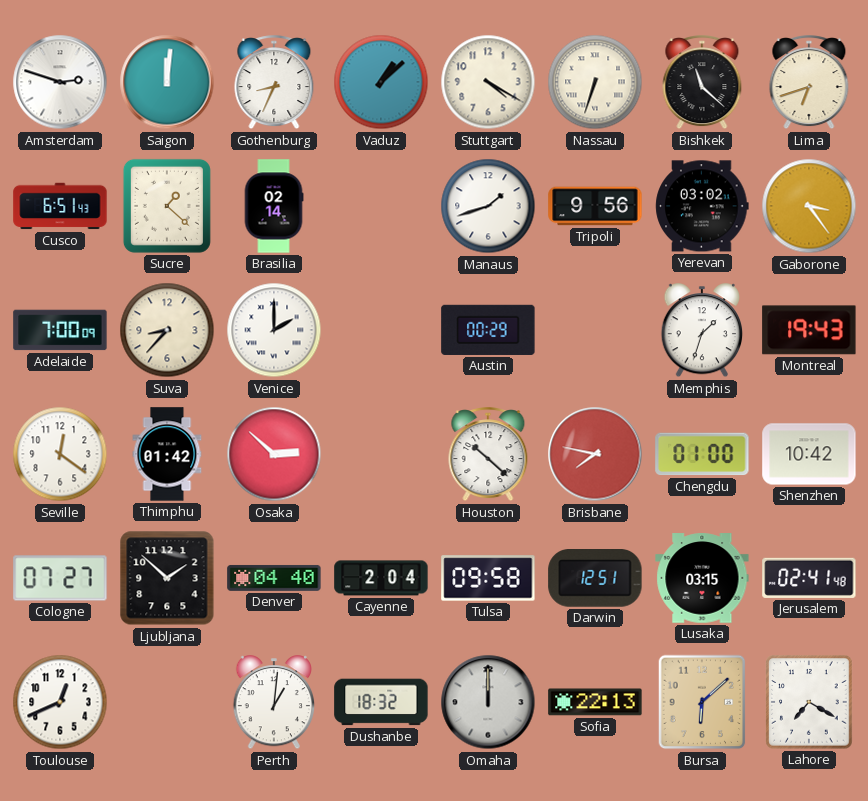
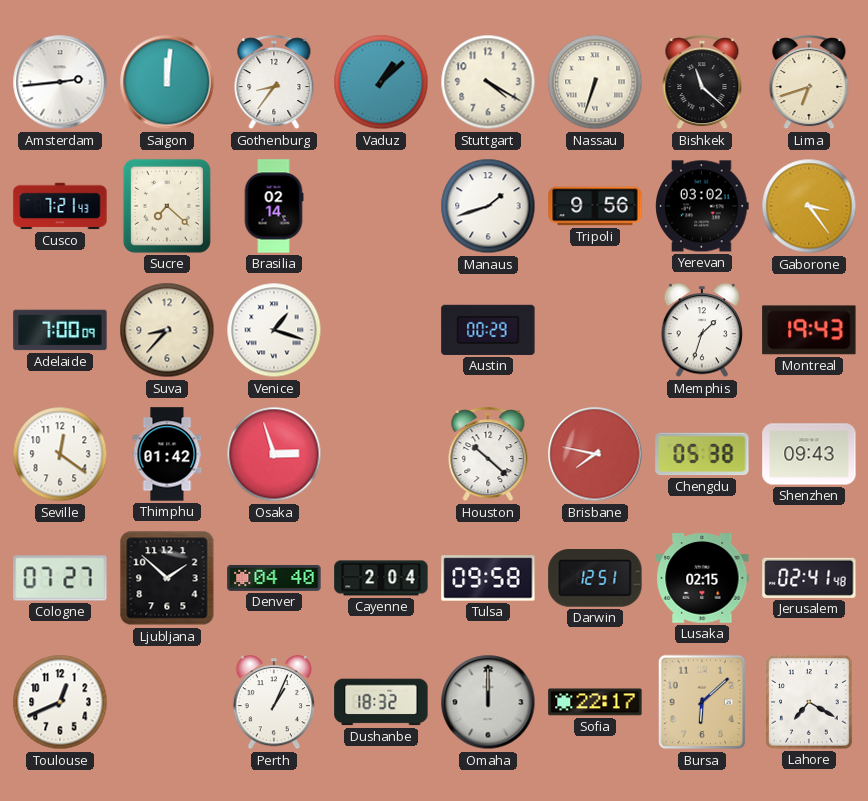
Amsterdam: 2:48 -> 2:44
Gothenburg: 8:34 -> 8:36
Cusco: 6:51 -> 7:21
Sucre: 1:22 -> 7:22
Venice: 2:00 -> 1:18
Osaka: 2:52 -> 2:57
Chengdu: 01:00 -> 05:38
Shenzhen: 10:42 -> 09:43
Lusaka: 03:15 -> 02:15
Perth: 1:01 -> 1:04
Sofia: 22:13 -> 22:17
